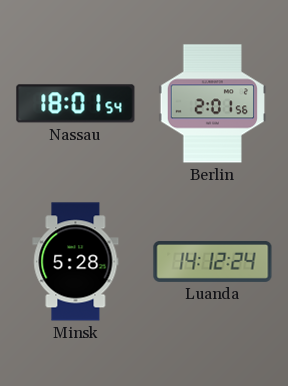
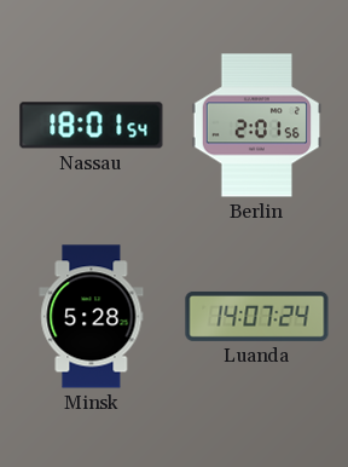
Luanda: 14:12 -> 14:07
